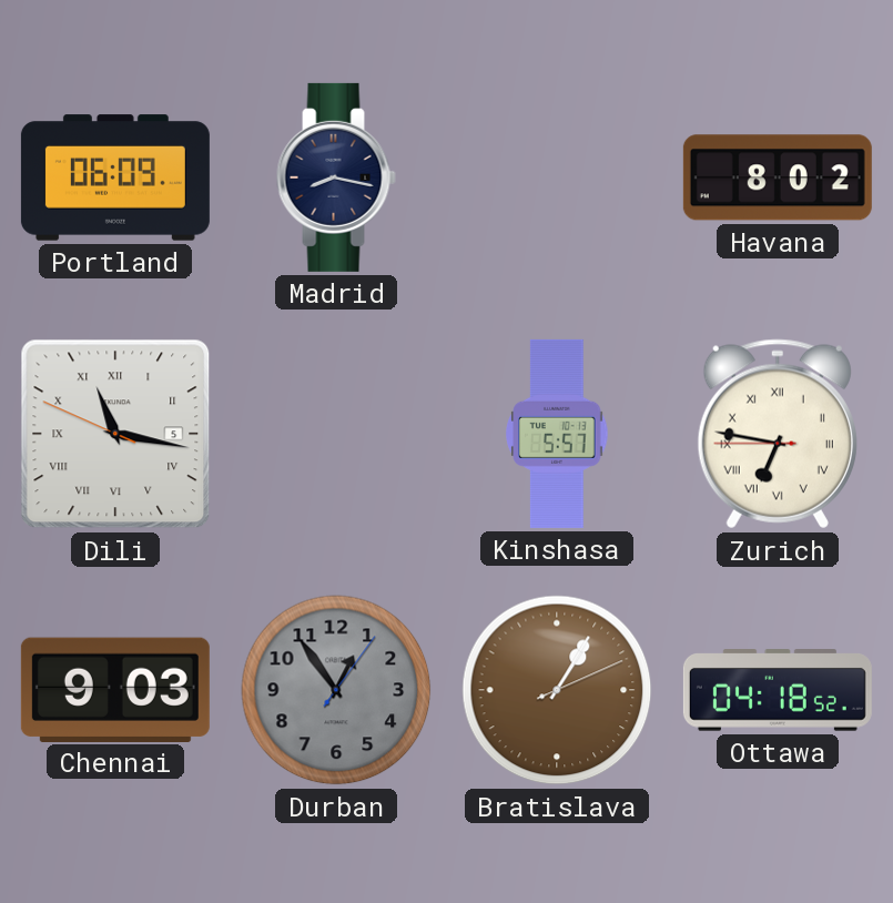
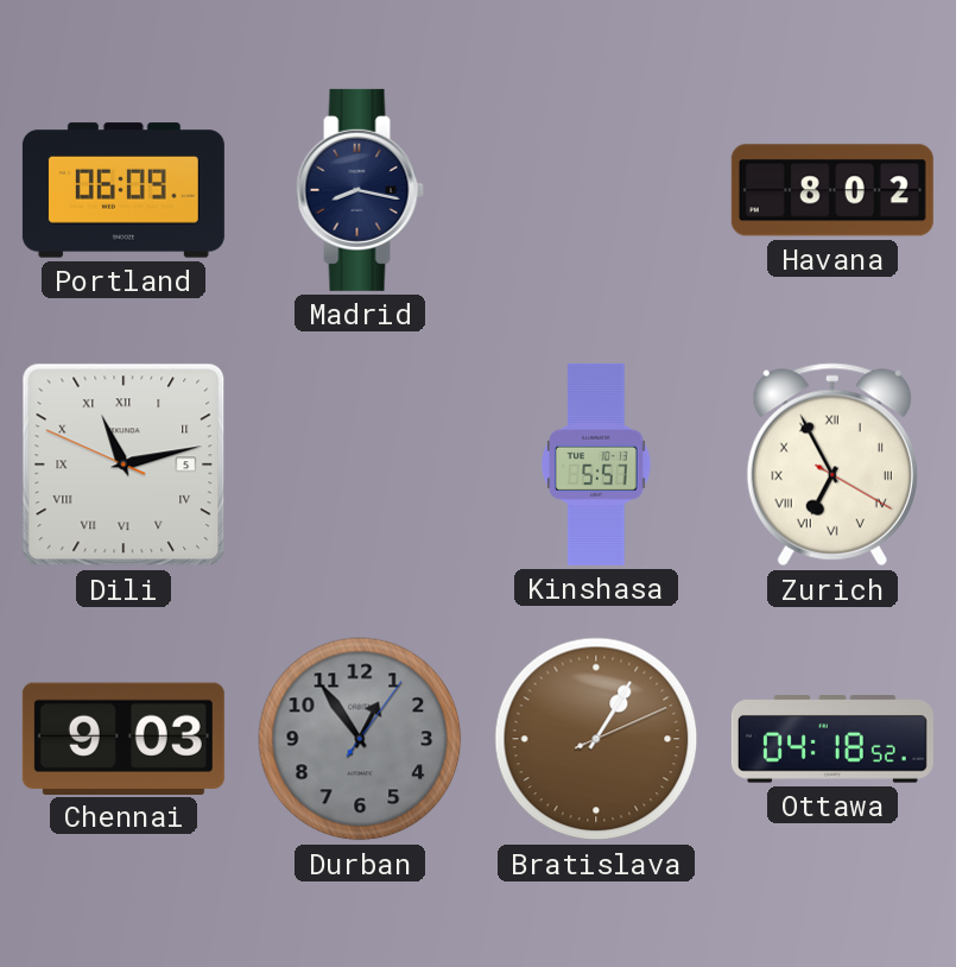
Dili: 11:16 -> 11:12
Zurich: 6:46 -> 6:55
